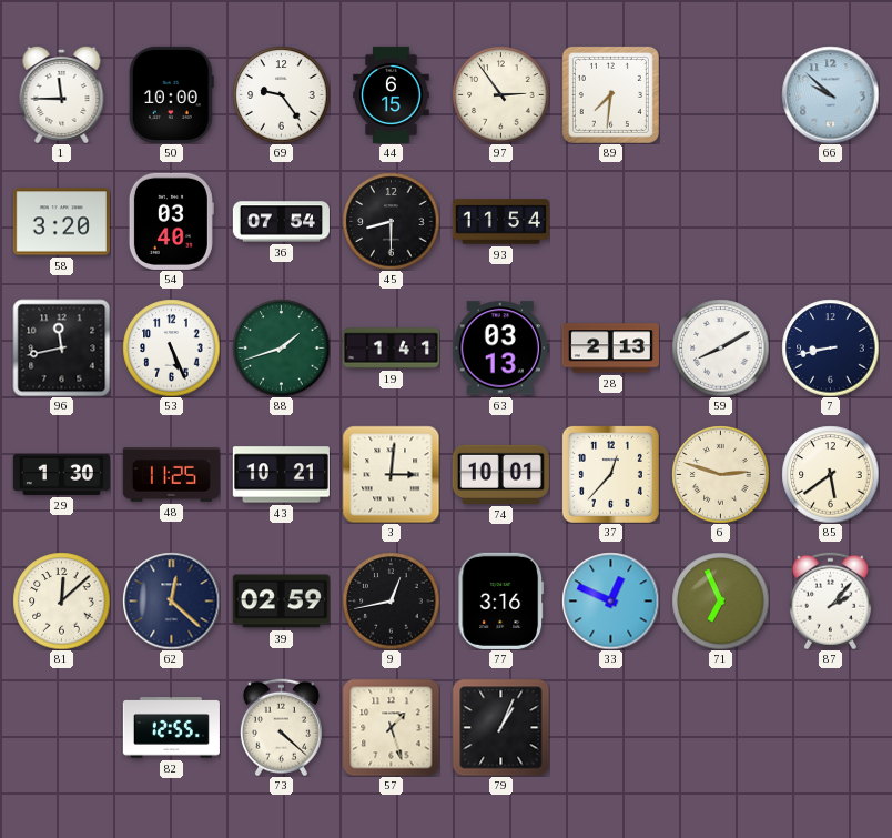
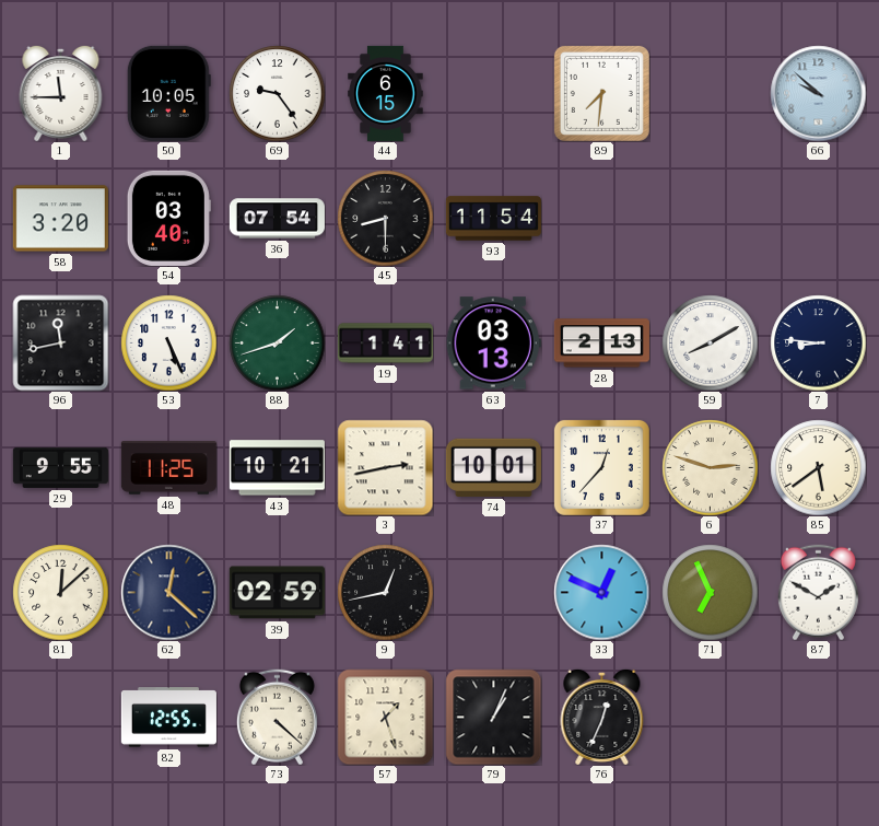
50: 10:00 -> 10:05
97: 2:54 -> none
7: 8:43 -> 8:46
29: 1:30 -> 9:55
3: 3:01 -> 2:43
77: 3:16 -> none
87: 2:07 -> 1:50
76: none -> 12:34
